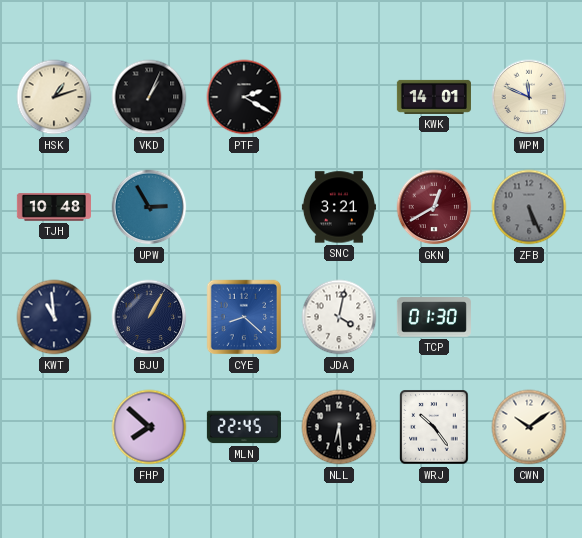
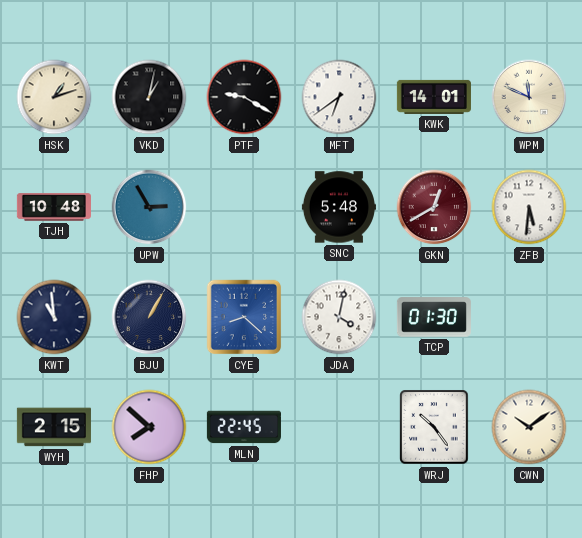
VKD: 1:04 -> 1:02
PTF: 2:20 -> 9:20
MFT: none -> 6:39
SNC: 3:21 -> 5:48
ZFB: 5:26 -> 5:31
ZFB dial: grey -> white
WYH: none -> 2:15
NLL: 6:29 -> none
